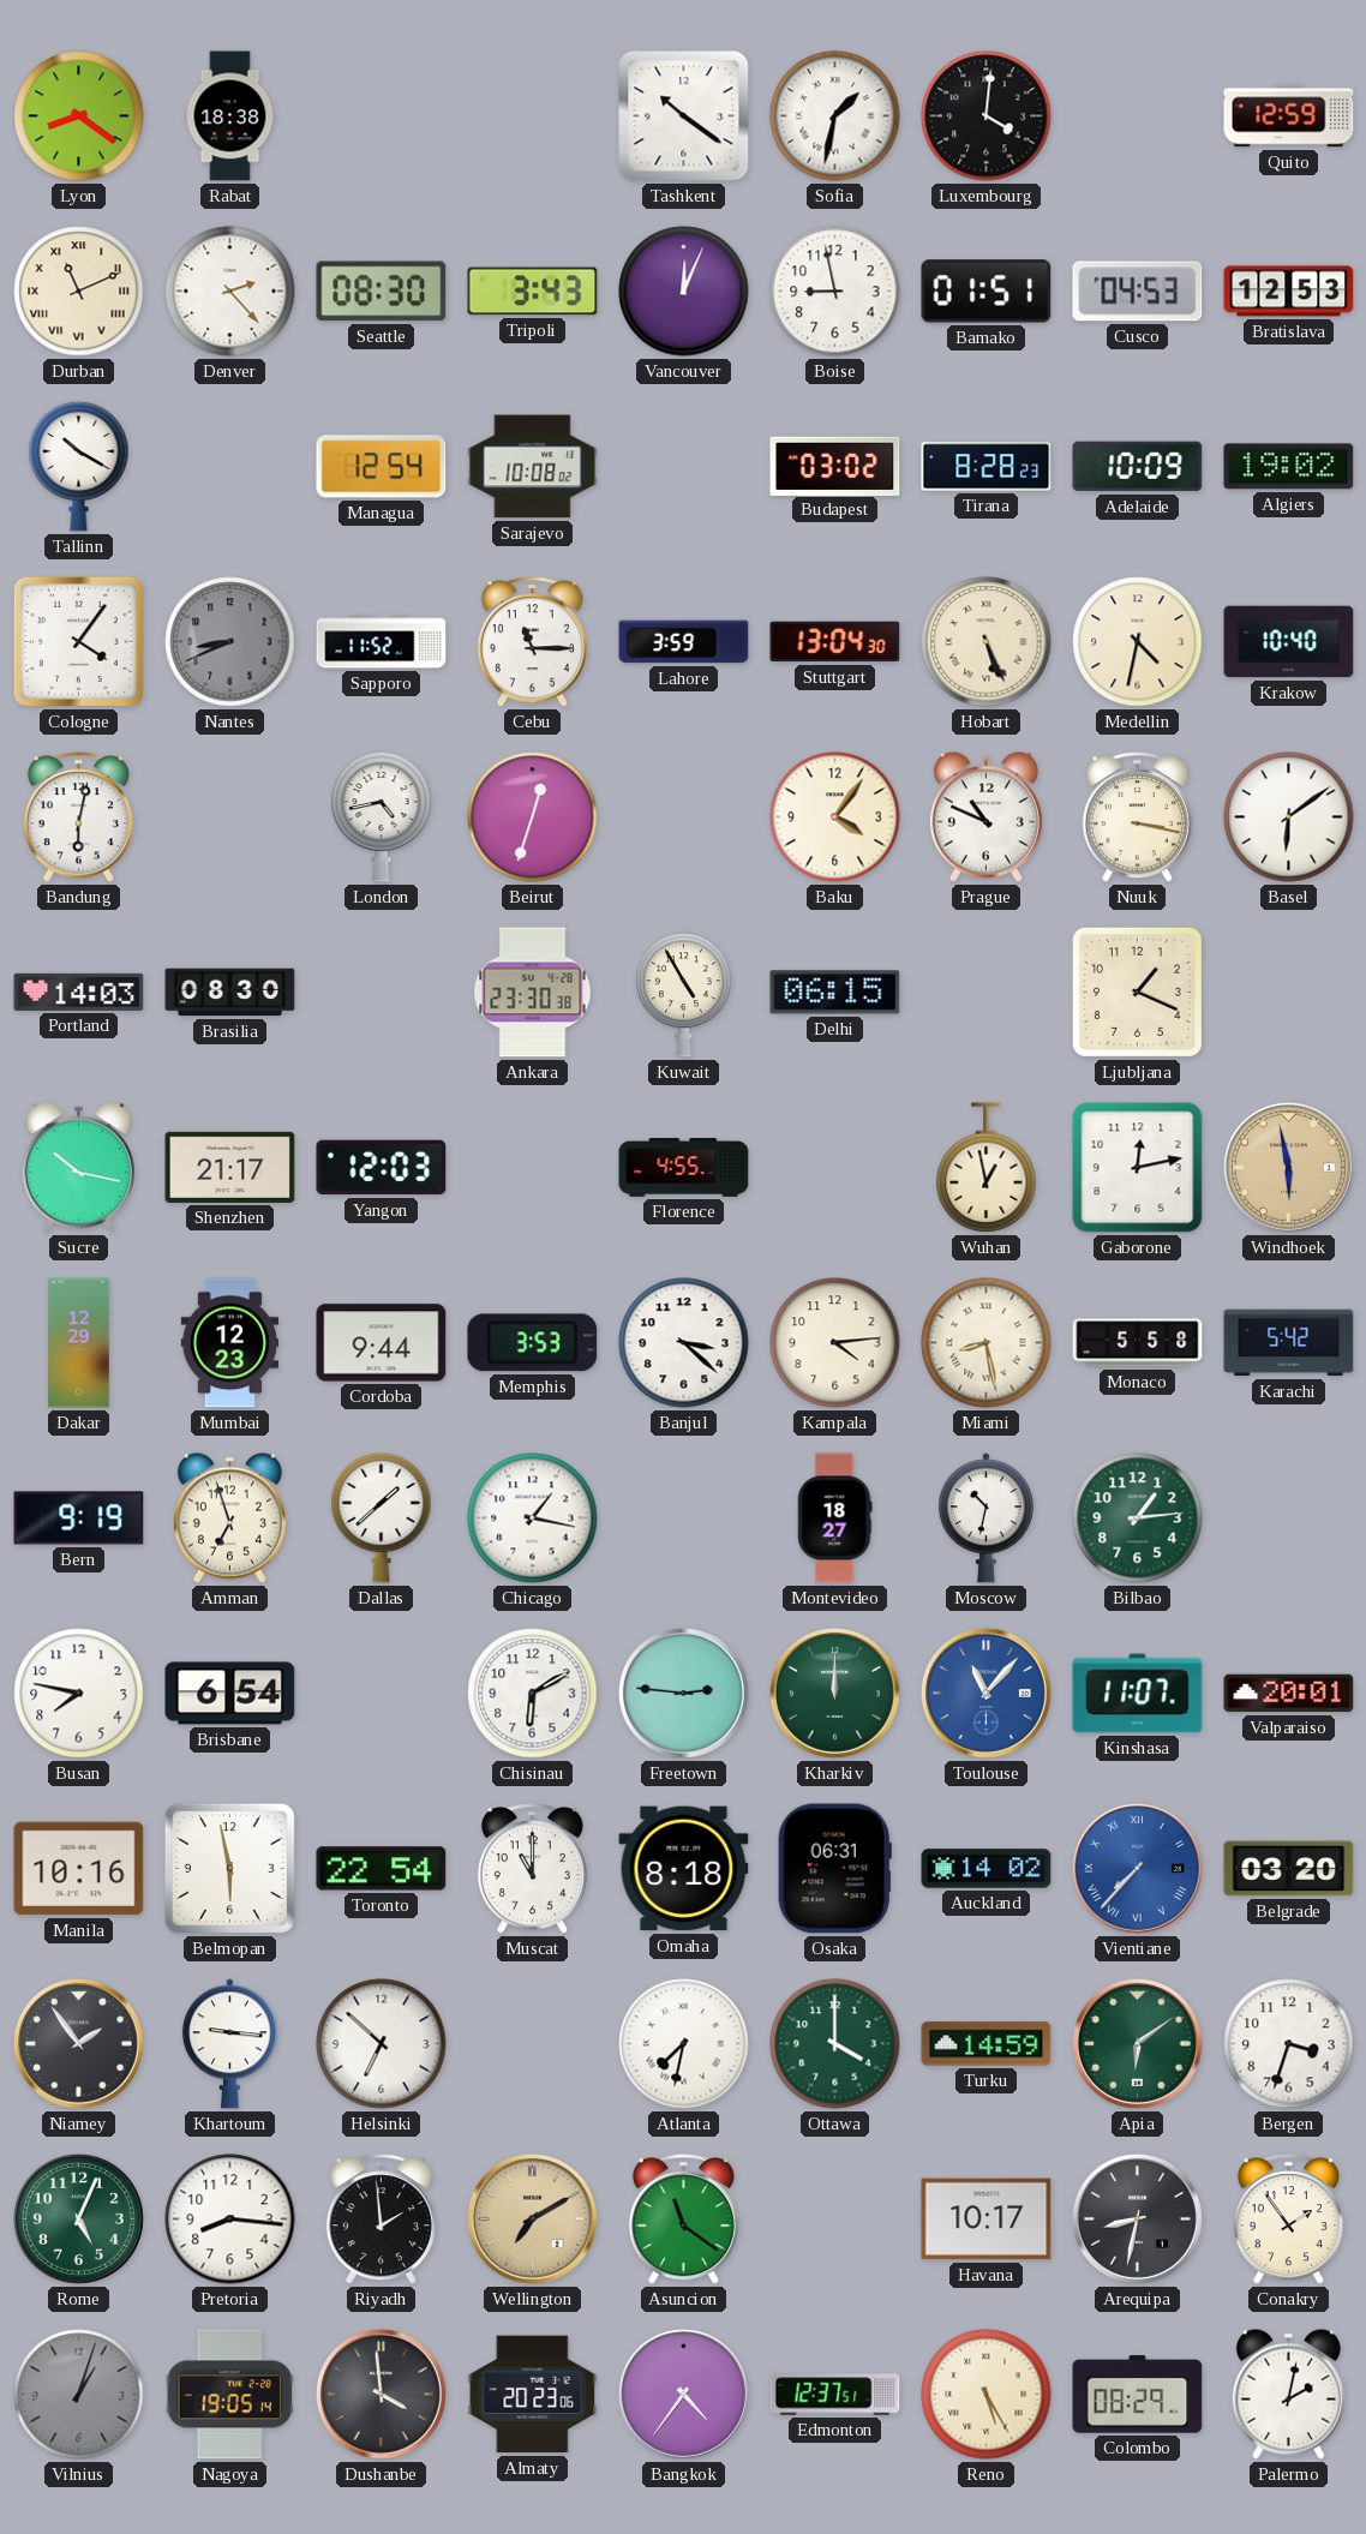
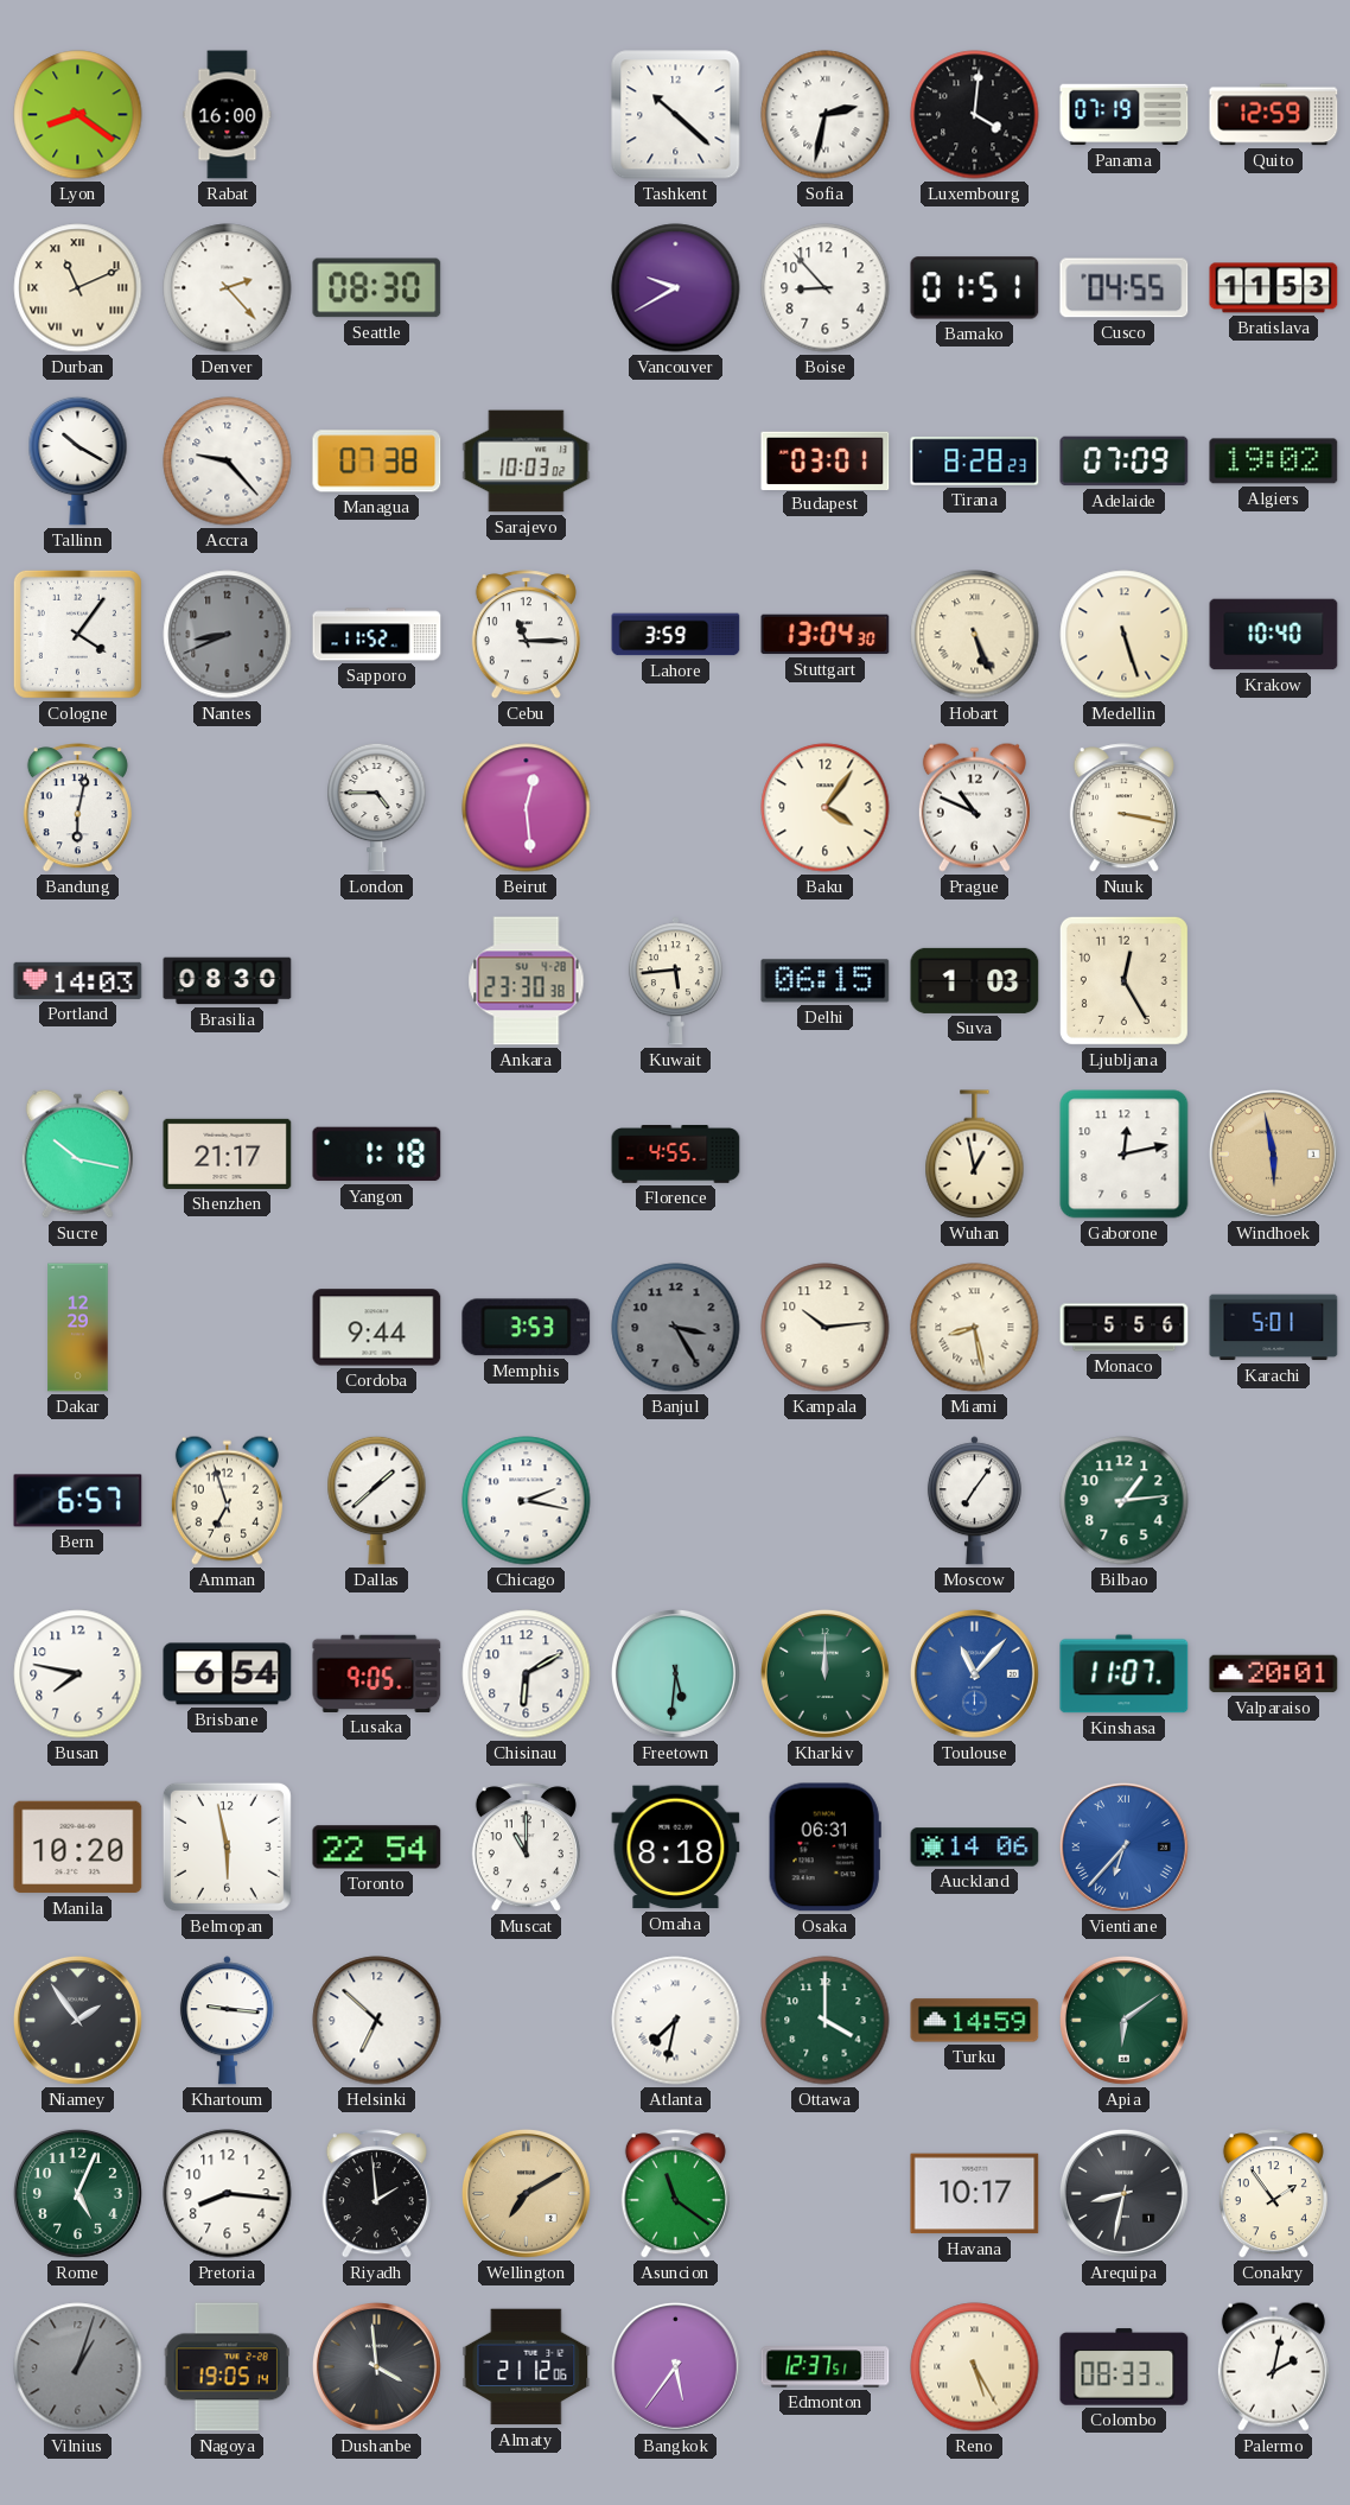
Rabat: 18:38 -> 16:00
Tashkent: 10:21 -> 10:22
Sofia: 1:32 -> 2:32
Panama: none -> 07:19
Tripoli: 3:43 -> none
Vancouver: 12:04 -> 9:40
Boise: 8:58 -> 8:53
Cusco: 04:53 -> 04:55
Bratislava: 12:53 -> 11:53
Accra: none -> 9:23
Managua: 12:54 -> 07:38
Sarajevo: 10:08 -> 10:03
Budapest: 03:02 -> 03:01
Adelaide: 10:09 -> 07:09
Medellin: 4:32 -> 5:27
London: 4:43 -> 4:45
Beirut: 12:33 -> 12:29
Basel: 6:09 -> none
Kuwait: 4:55 -> 5:44
Suva: none -> 1:03
Ljubljana: 1:19 -> 12:25
Yangon: 12:03 -> 1:18
Mumbai: 12:23 -> none
Banjul: 3:22 -> 3:25
Banjul dial: white -> grey
Kampala: 4:14 -> 10:14
Monaco: 5:58 -> 5:56
Karachi: 5:42 -> 5:01
Bern: 9:19 -> 6:57
Chicago: 1:17 -> 2:17
Montevideo: 18:27 -> none
Moscow: 10:32 -> 7:06
Lusaka: none -> 9:05
Freetown: 2:46 -> 5:31
Manila: 10:16 -> 10:20
Auckland: 14:02 -> 14:06
Vientiane: 7:37 -> 6:37
Belgrade: 03:20 -> none
Bergen: 3:33 -> none
Almaty: 20:23 -> 21:12
Bangkok: 4:36 -> 5:36
Colombo: 08:29 -> 08:33
